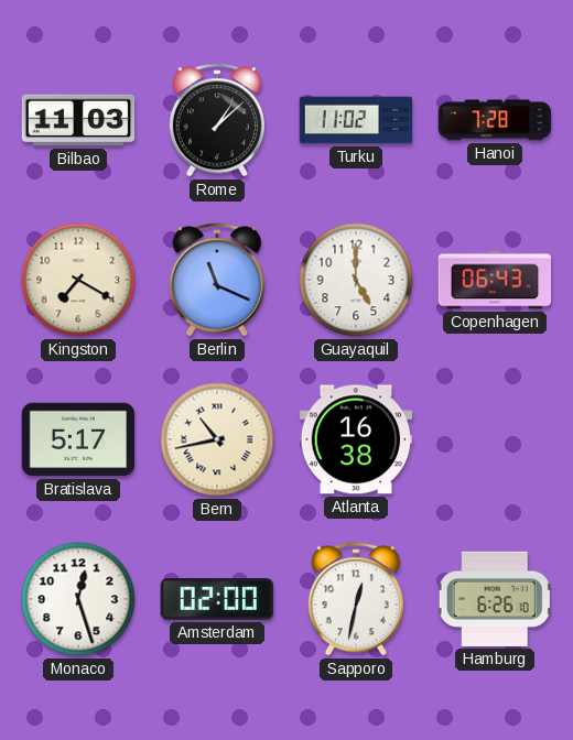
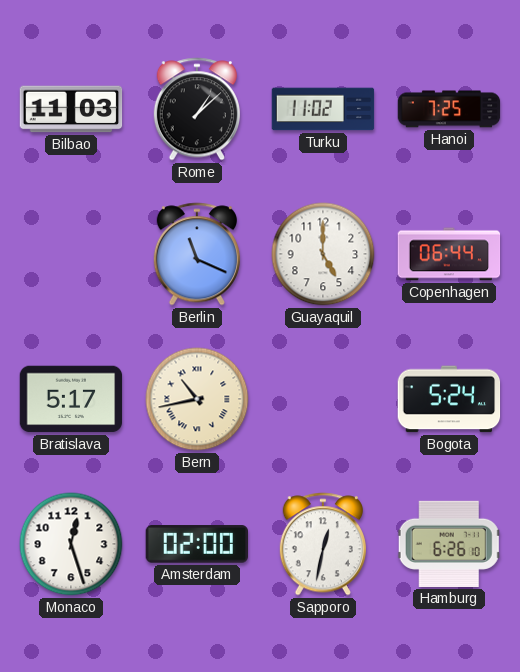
Hanoi: 7:28 -> 7:25
Kingston: 7:20 -> none
Copenhagen: 06:43 -> 06:44
Atlanta: 16:38 -> none
Bogota: none -> 5:24
